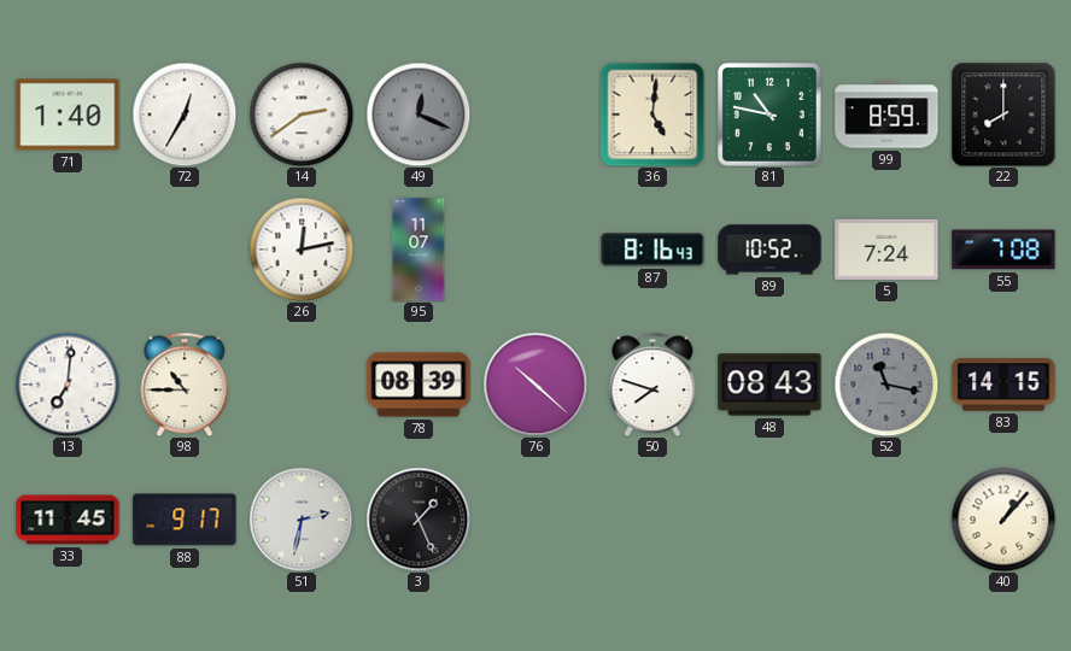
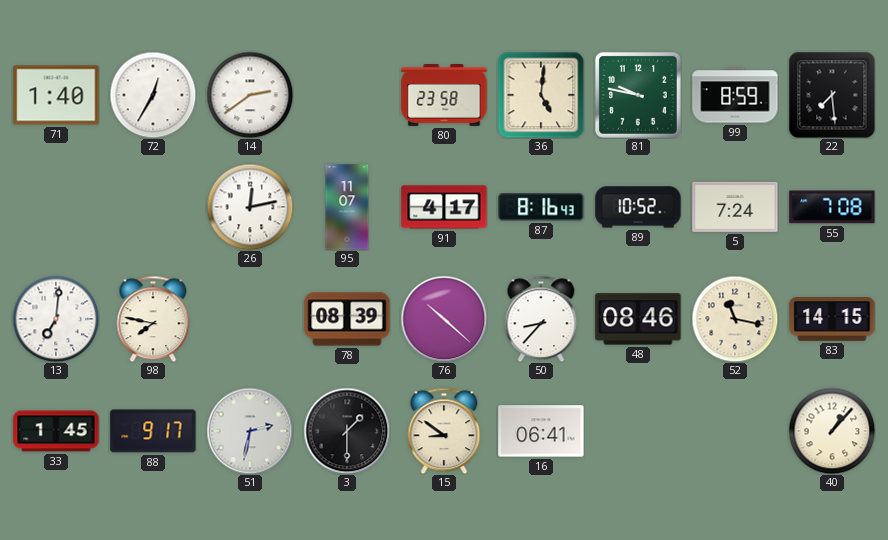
49: 12:19 -> none
80: none -> 23:58
81: 10:47 -> 9:47
22: 8:00 -> 7:29
91: none -> 4:17
98: 10:45 -> 7:47
50: 7:48 -> 8:37
48: 08:43 -> 08:46
52 dial: grey -> cream
33: 11:45 -> 1:45
3: 1:26 -> 1:30
15: none -> 8:51
16: none -> 06:41
